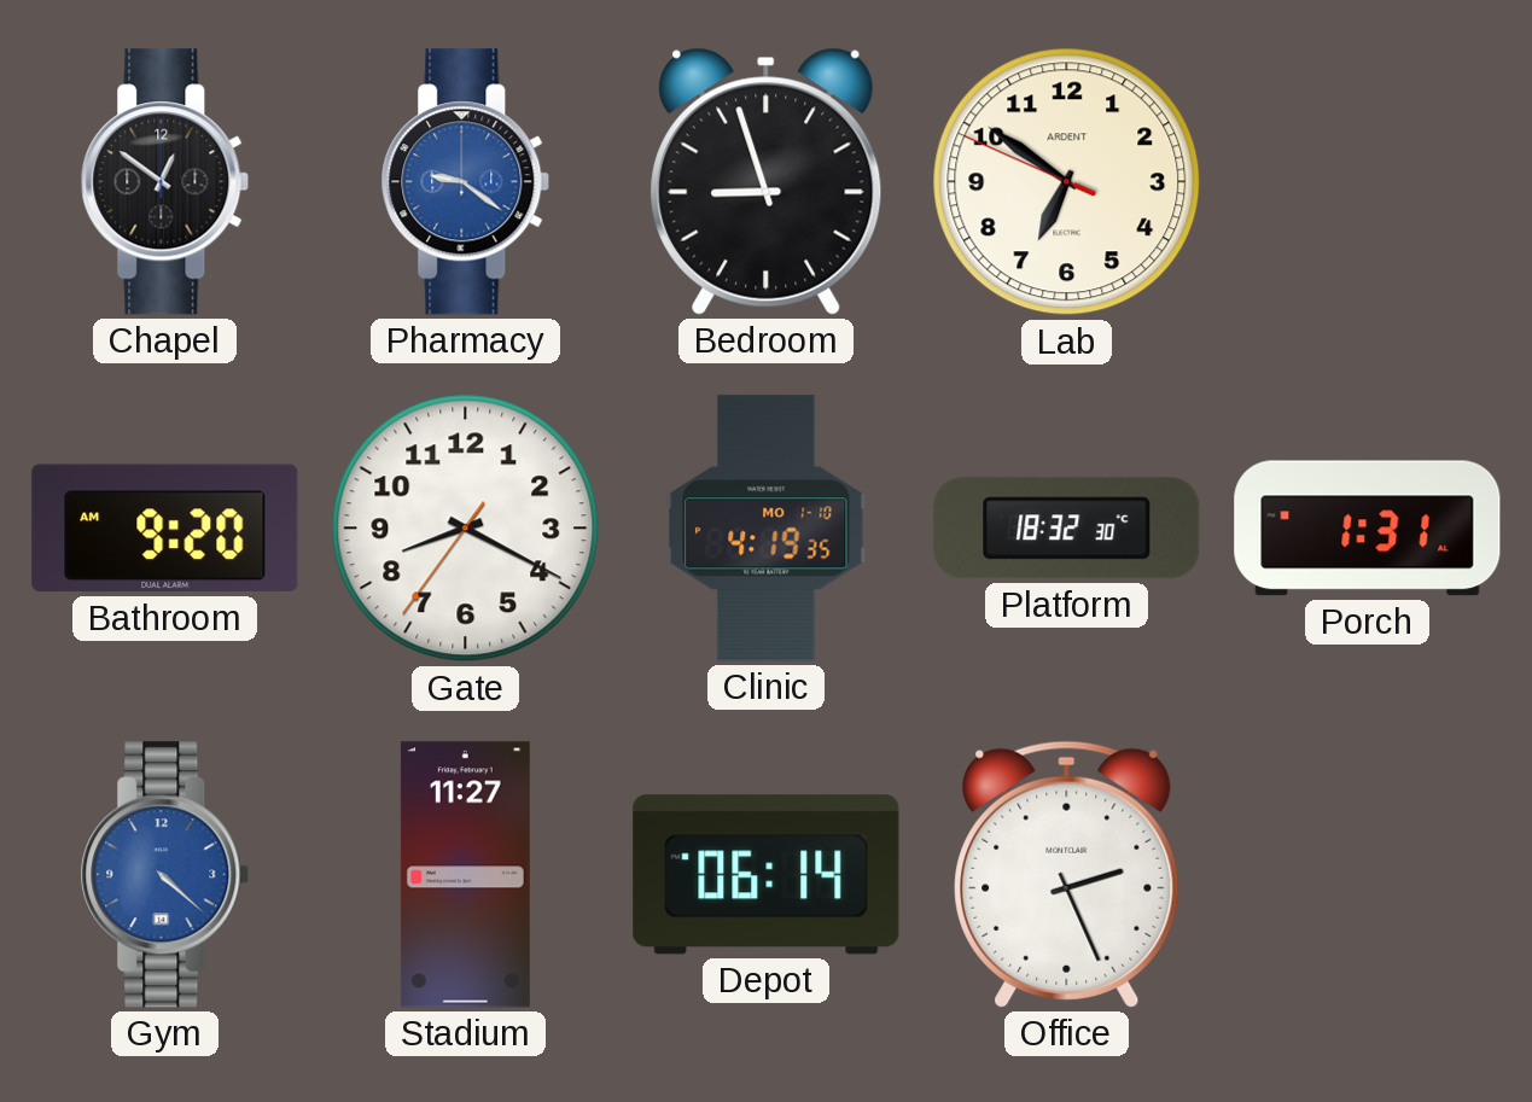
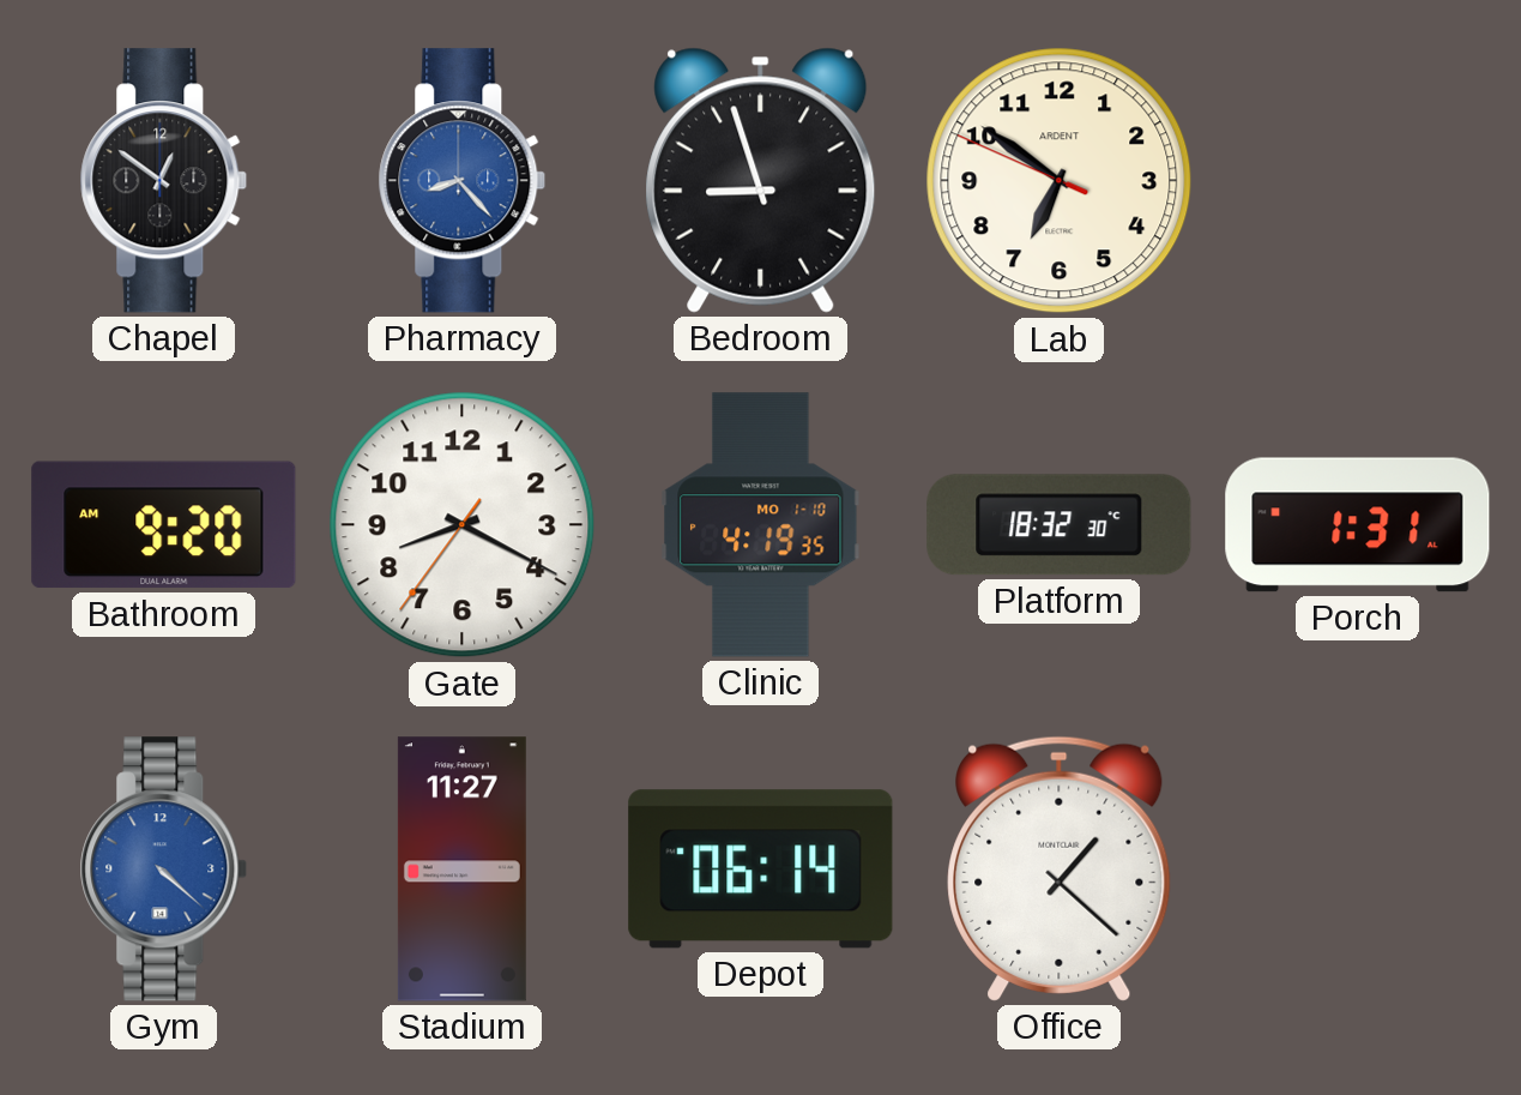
Pharmacy: 9:21 -> 8:23
Office: 2:26 -> 1:22
